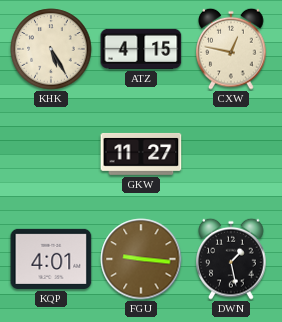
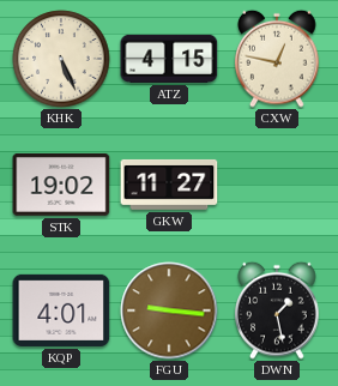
KHK: 5:25 -> 5:26
STK: none -> 19:02
